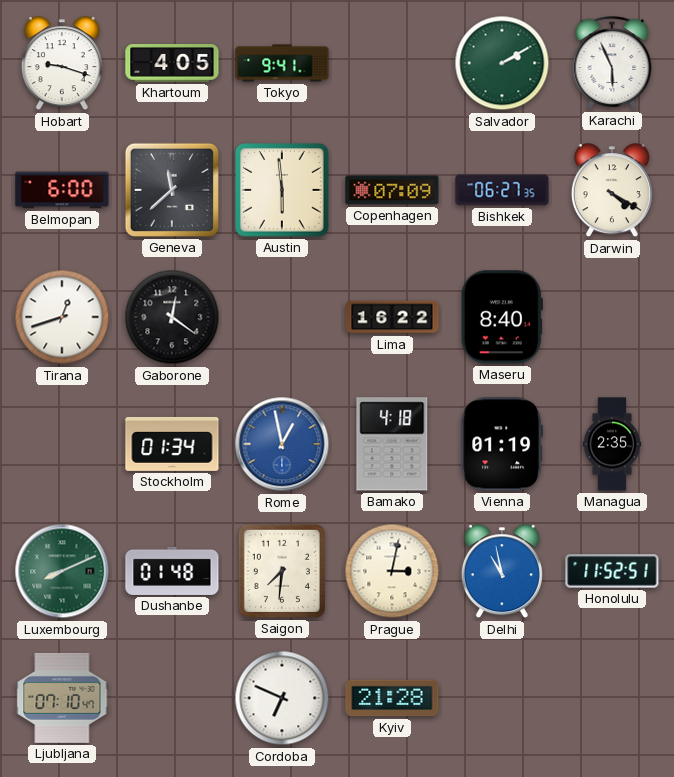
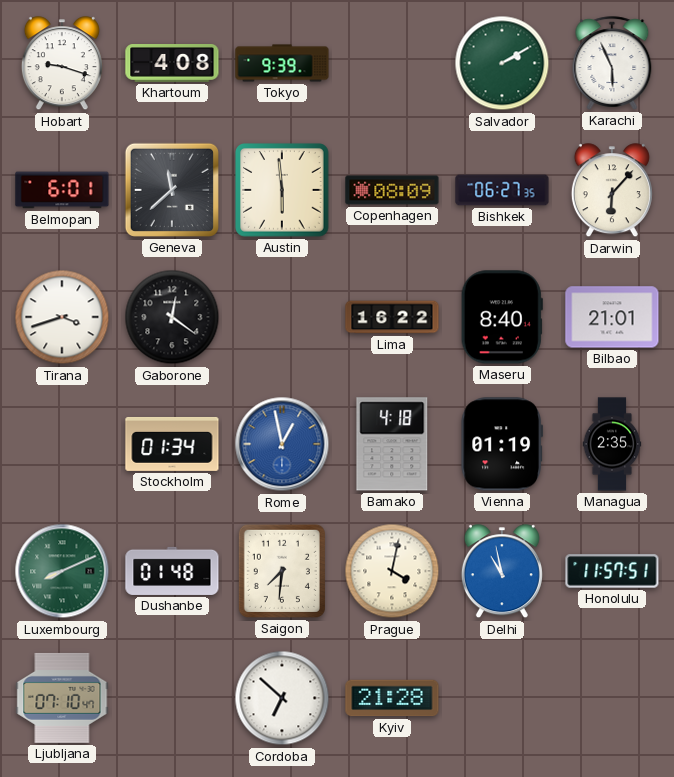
Khartoum: 4:05 -> 4:08
Tokyo: 9:41 -> 9:39
Belmopan: 6:00 -> 6:01
Copenhagen: 07:09 -> 08:09
Darwin: 4:20 -> 6:07
Tirana: 12:42 -> 3:42
Bilbao: none -> 21:01
Prague: 3:02 -> 4:02
Honolulu: 11:52 -> 11:57
Cordoba: 6:49 -> 6:52
